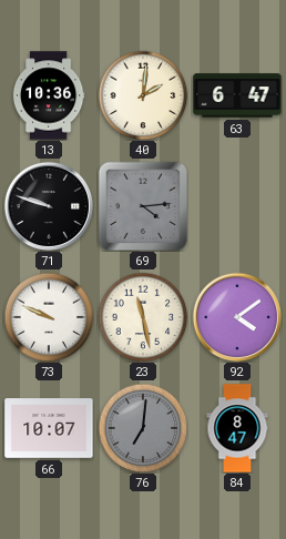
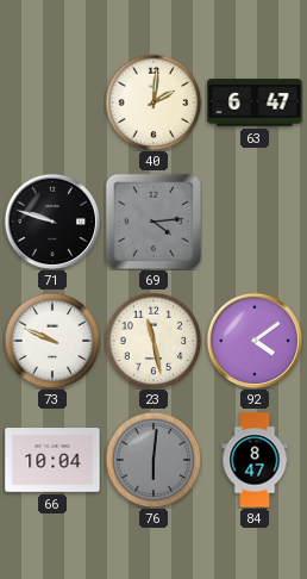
13: 10:36 -> none
66: 10:07 -> 10:04
76: 7:01 -> 6:01
